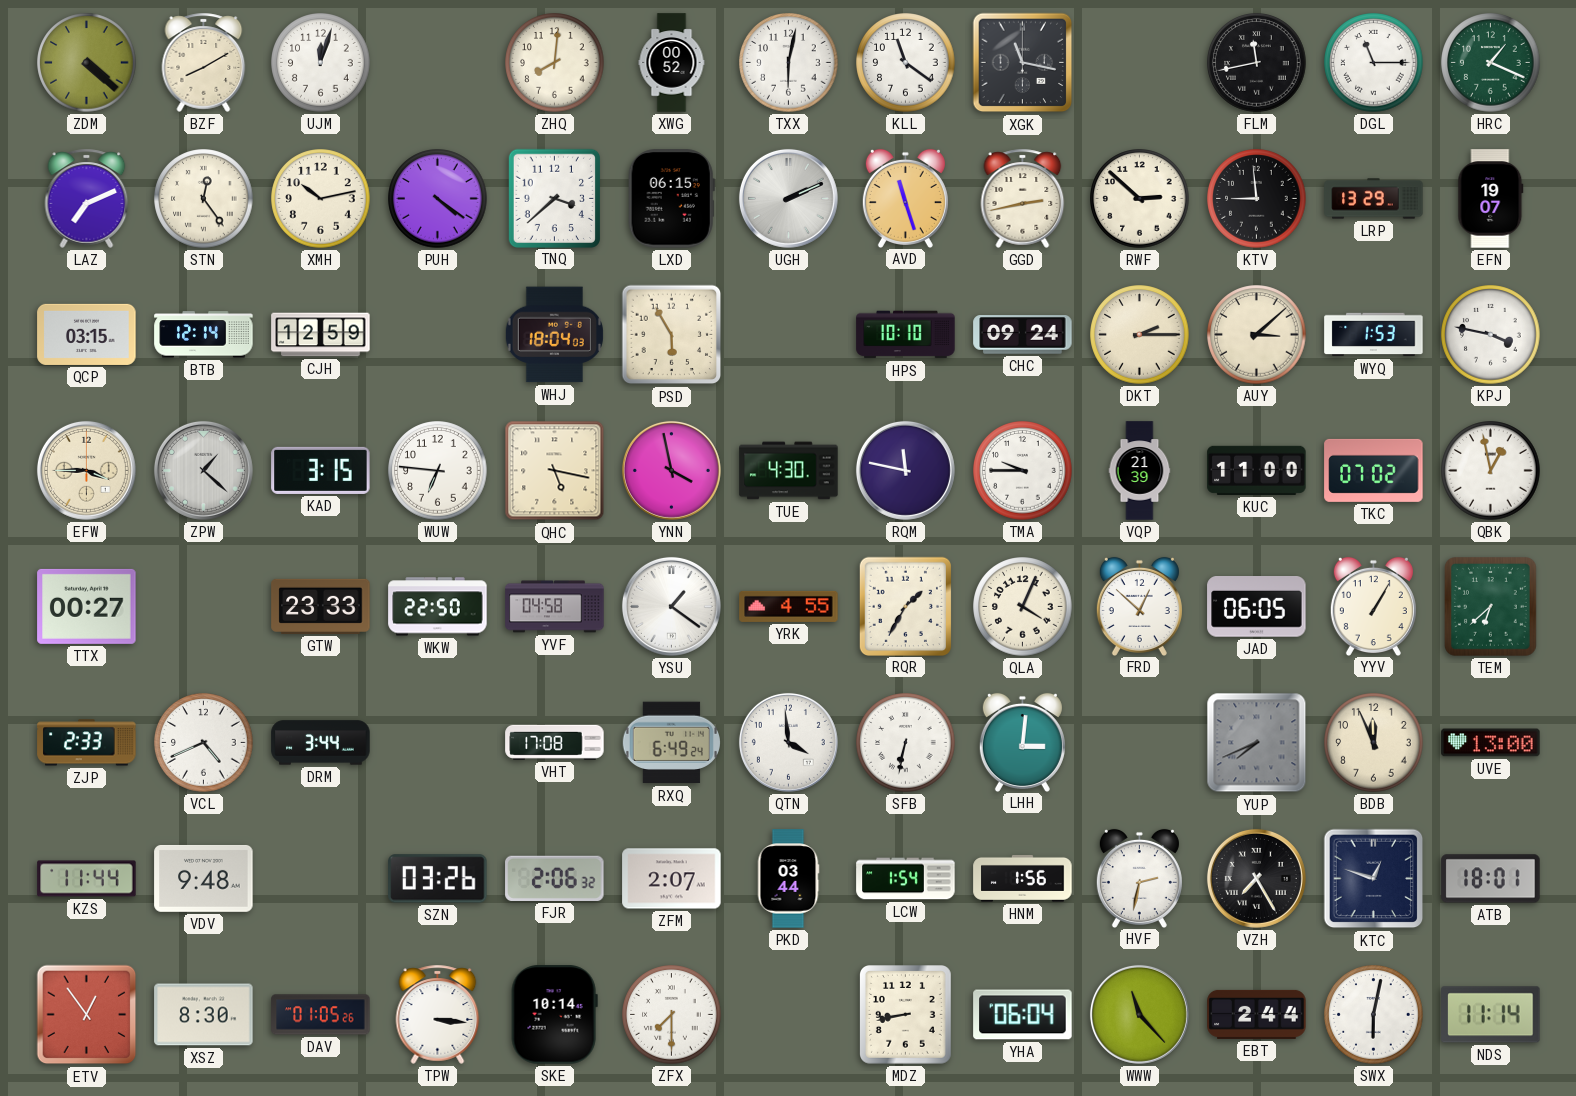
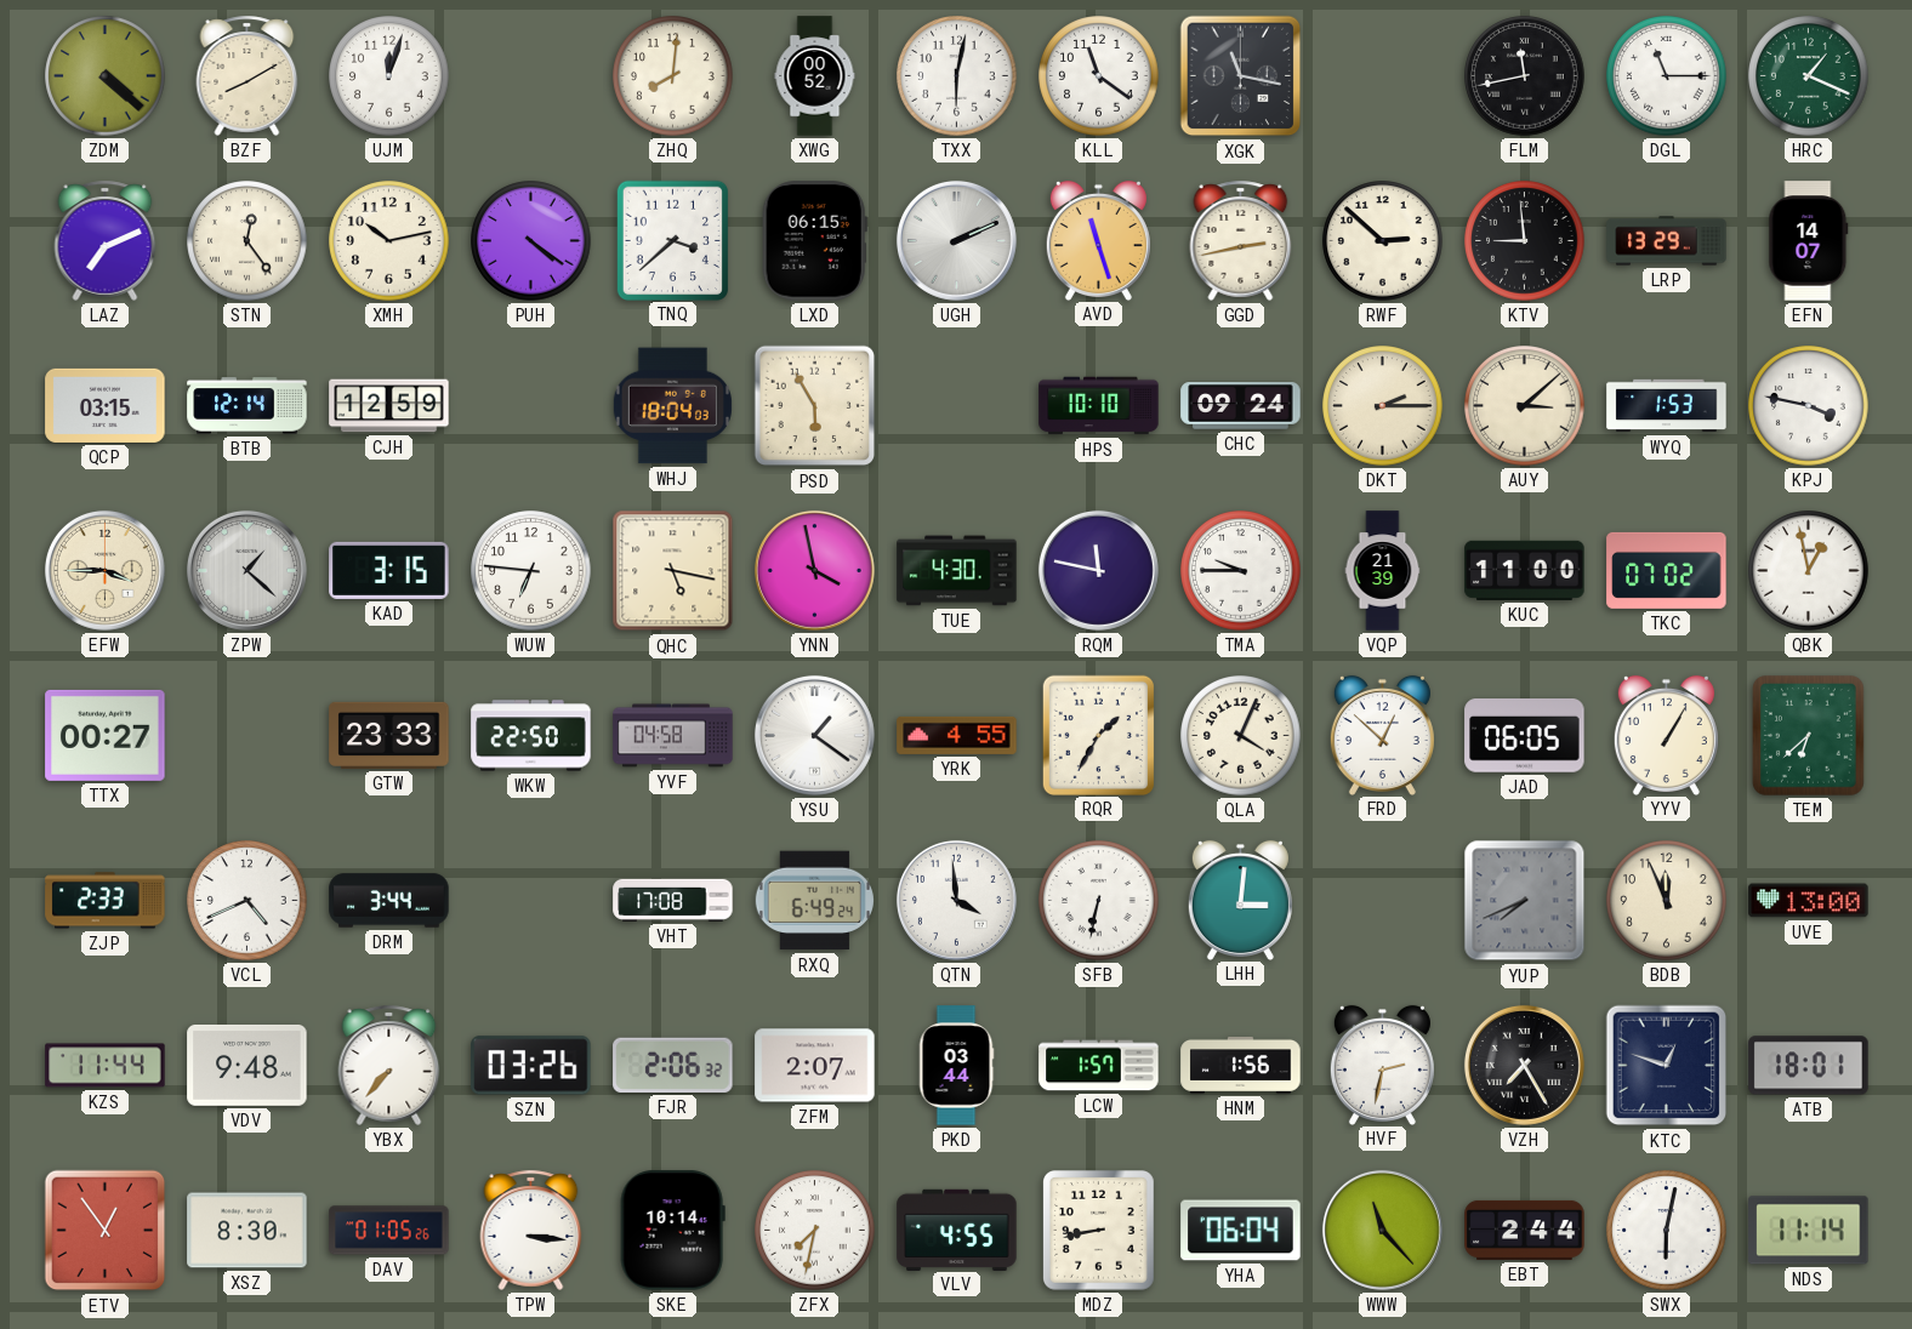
EFN: 19:07 -> 14:07
YBX: none -> 7:37
LCW: 1:54 -> 1:57
ZFX: 7:30 -> 7:32
VLV: none -> 4:55
